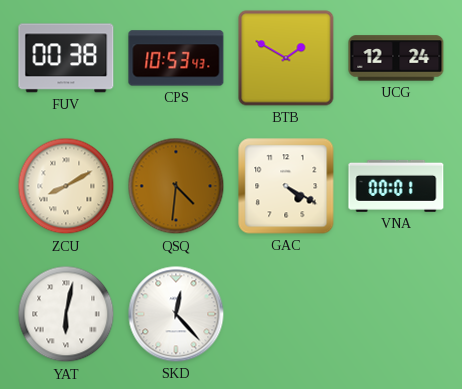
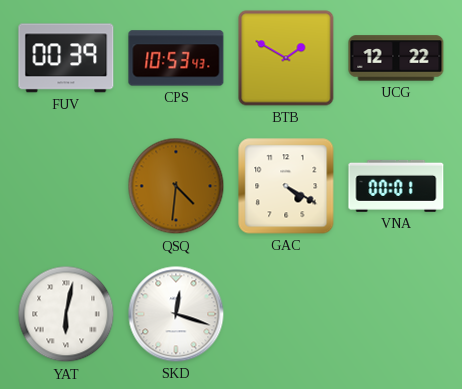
FUV: 00:38 -> 00:39
UCG: 12:24 -> 12:22
ZCU: 8:10 -> none
SKD: 12:23 -> 12:18
